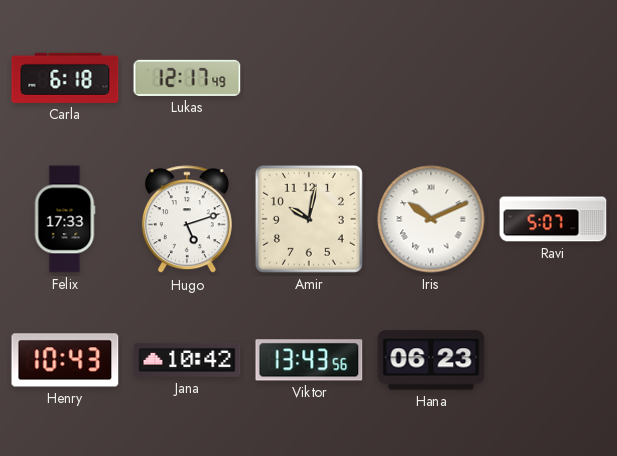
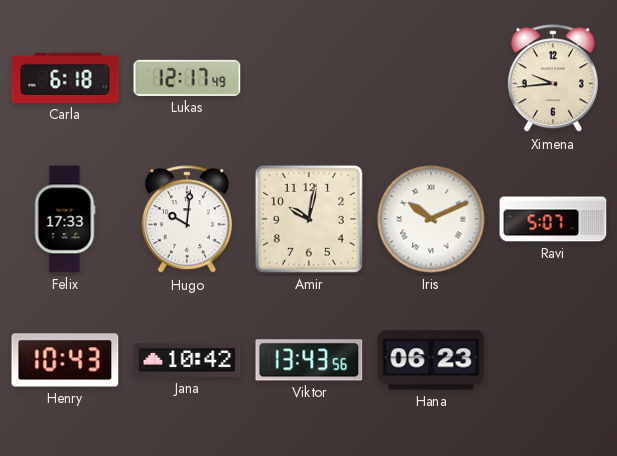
Ximena: none -> 9:44
Hugo: 5:12 -> 10:01
